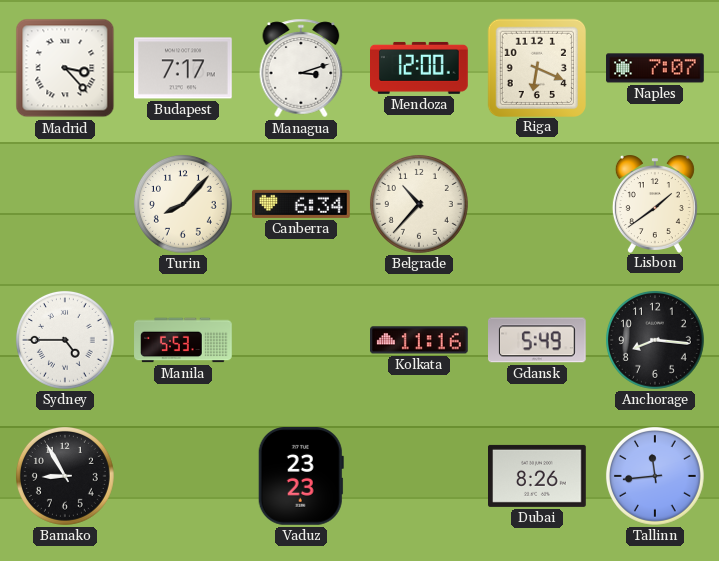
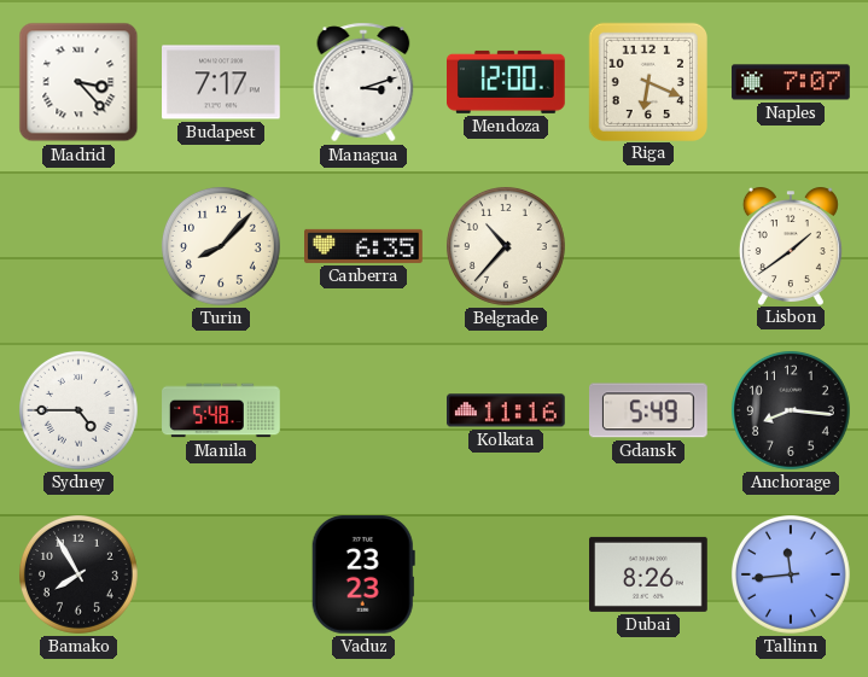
Canberra: 6:34 -> 6:35
Manila: 5:53 -> 5:48
Bamako: 8:55 -> 7:55
